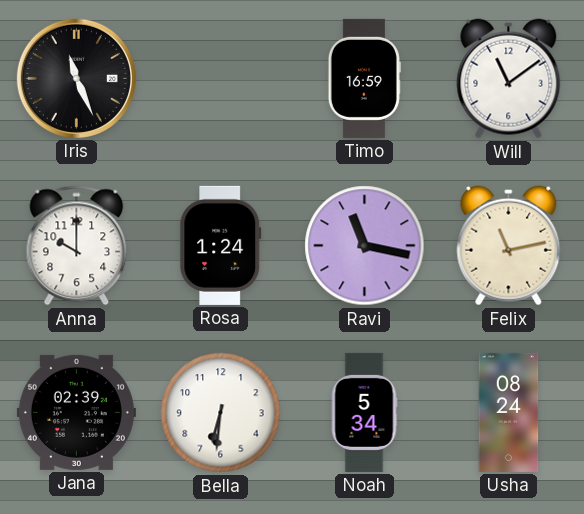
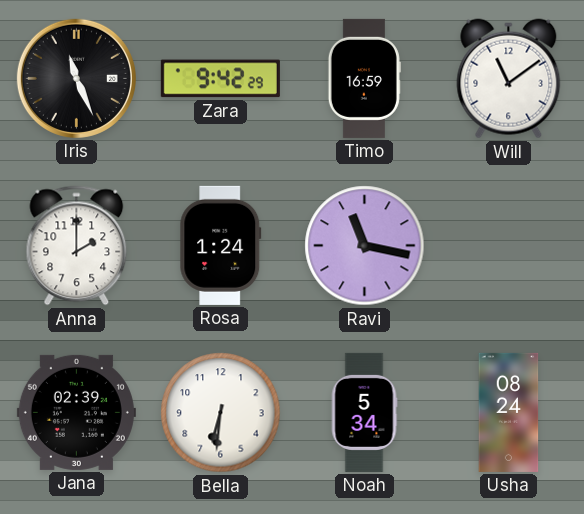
Zara: none -> 9:42
Anna: 10:00 -> 2:00
Felix: 11:13 -> none
